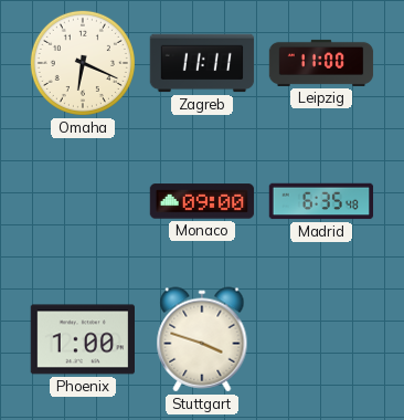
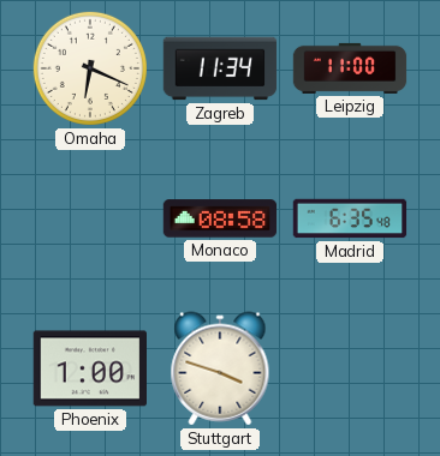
Zagreb: 11:11 -> 11:34
Monaco: 09:00 -> 08:58
